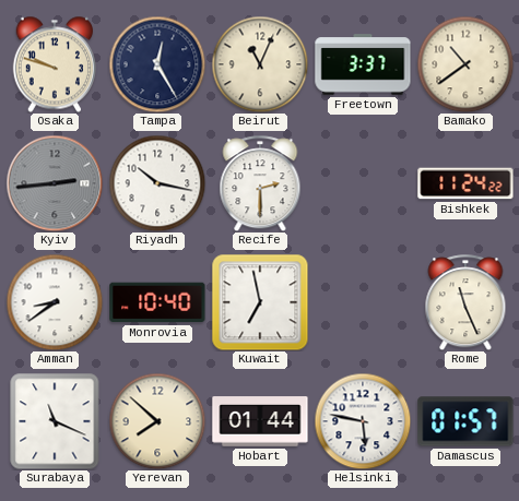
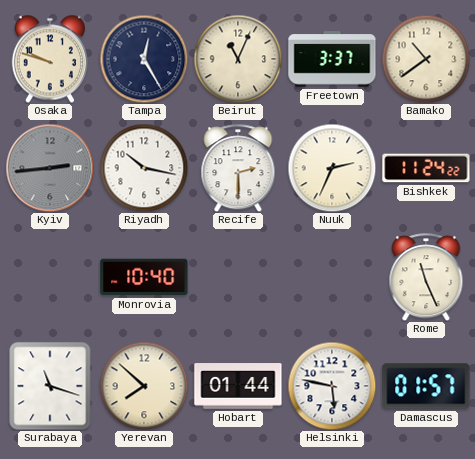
Nuuk: none -> 2:34
Amman: 8:39 -> none
Kuwait: 6:58 -> none
Surabaya: 11:19 -> 11:18
